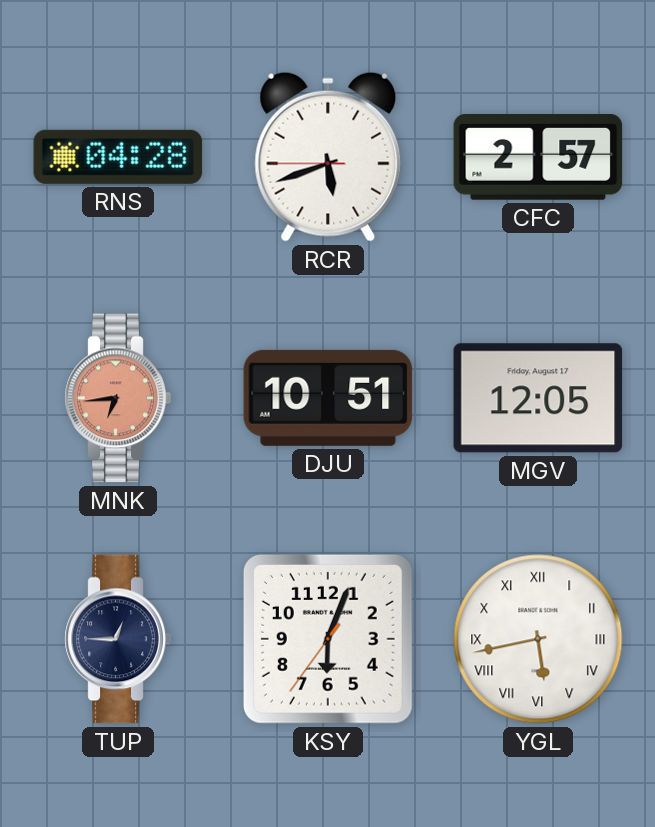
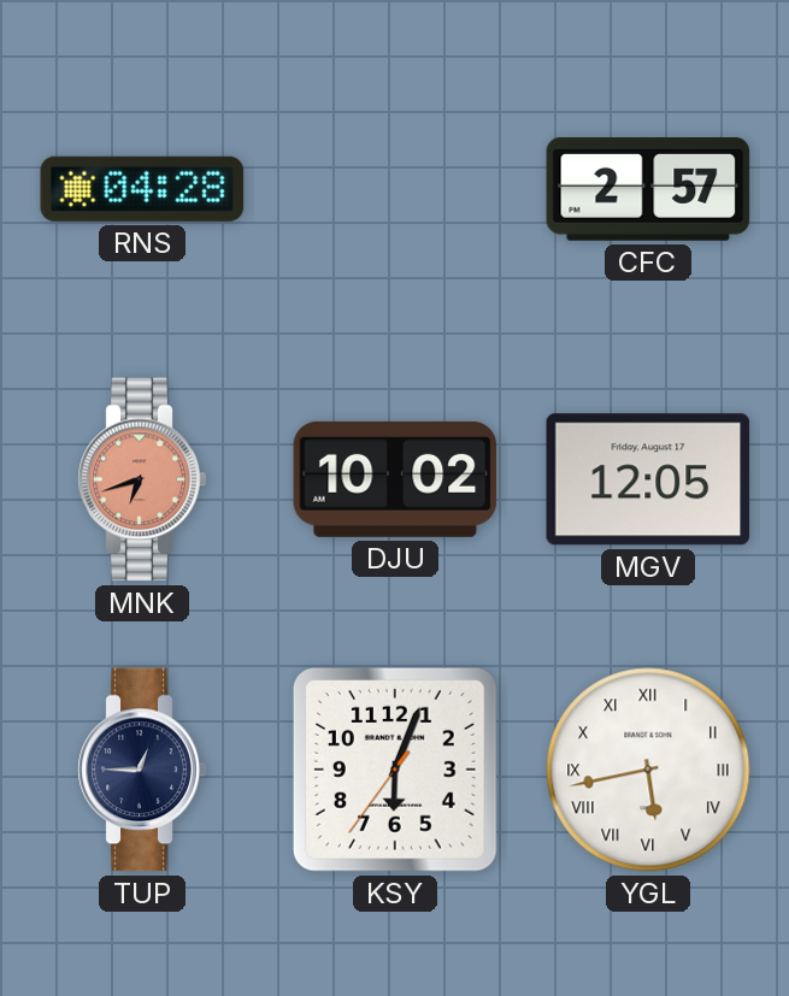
RCR: 5:41 -> none
MNK: 6:44 -> 6:42
DJU: 10:51 -> 10:02
